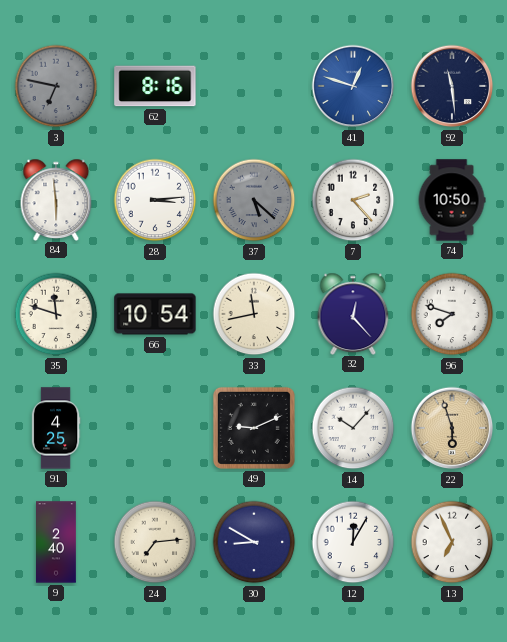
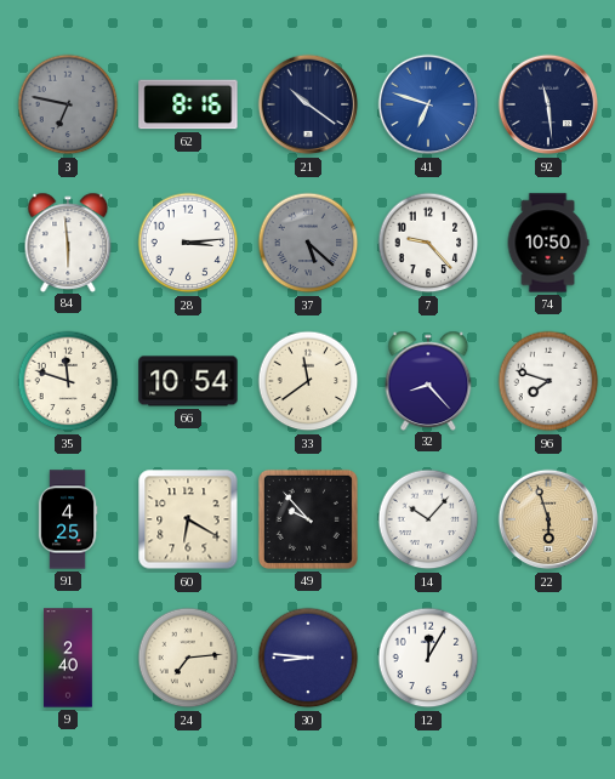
21: none -> 10:21
41: 12:48 -> 6:48
7: 2:23 -> 9:23
33: 11:43 -> 11:39
32: 12:23 -> 8:23
60: none -> 6:20
49: 9:11 -> 9:53
30: 8:50 -> 8:46
13: 6:56 -> none
